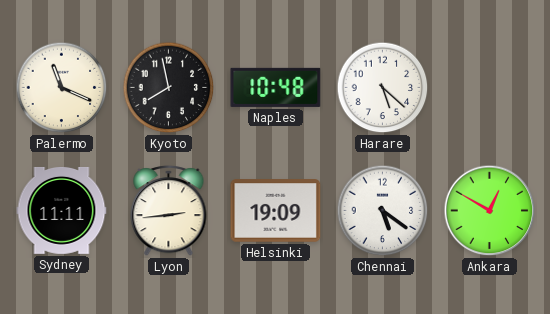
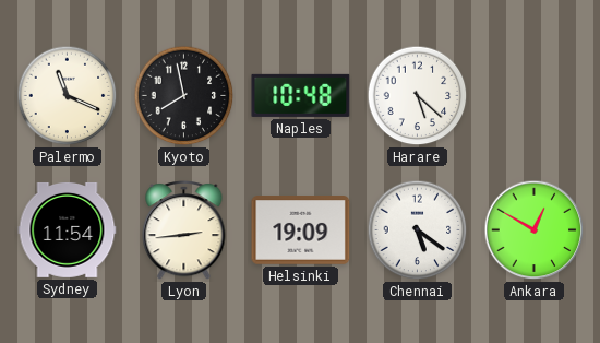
Sydney: 11:11 -> 11:54
